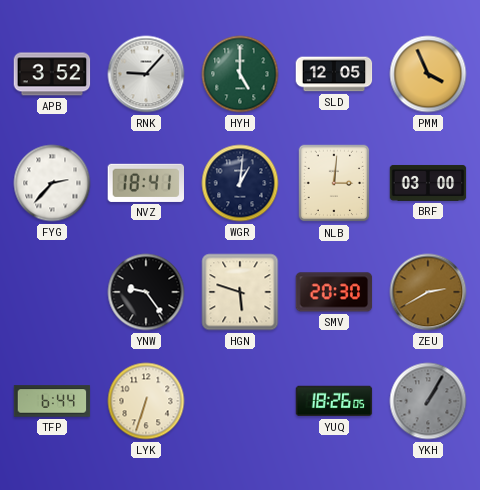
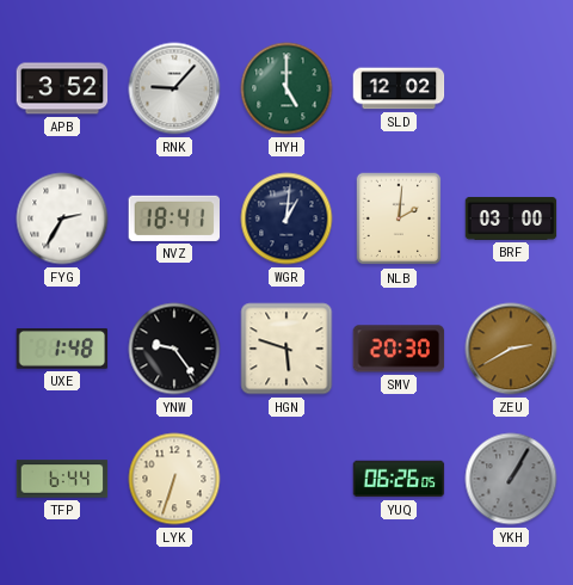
SLD: 12:05 -> 12:02
PMM: 3:56 -> none
FYG: 2:37 -> 2:35
NLB: 3:01 -> 2:01
UXE: none -> 1:48
YUQ: 18:26 -> 06:26
